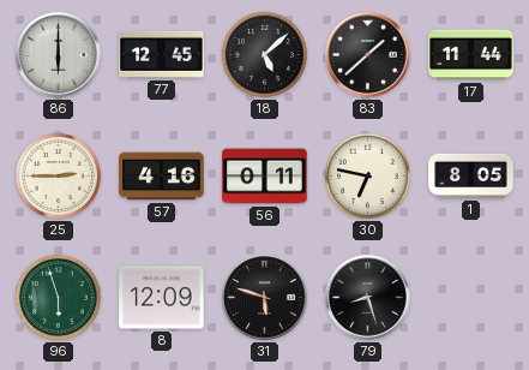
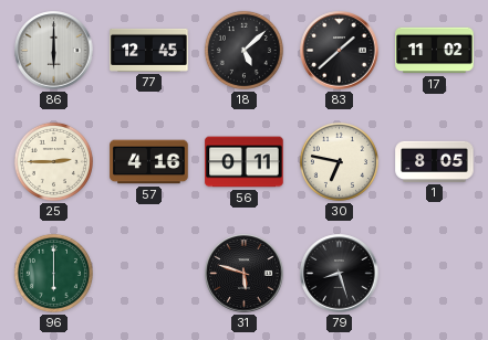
17: 11:44 -> 11:02
96: 5:57 -> 6:00
8: 12:09 -> none
